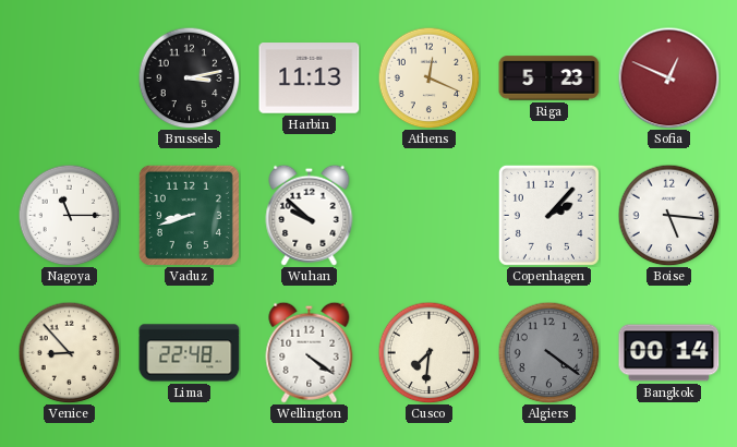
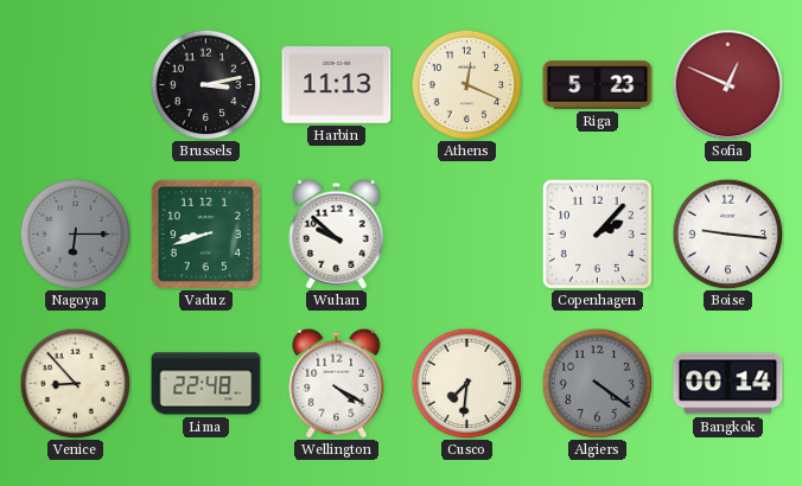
Nagoya: 11:15 -> 6:15
Nagoya dial: white -> grey
Boise: 5:16 -> 9:16
Wellington: 4:21 -> 4:20
